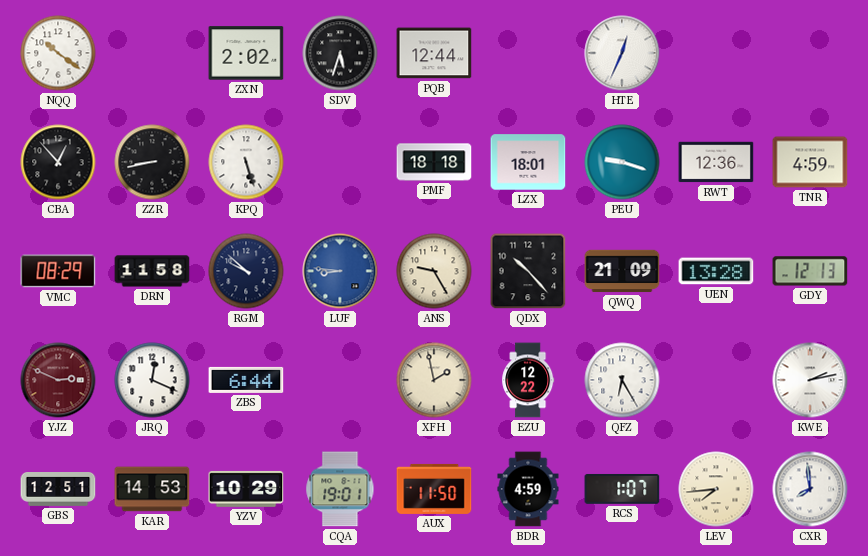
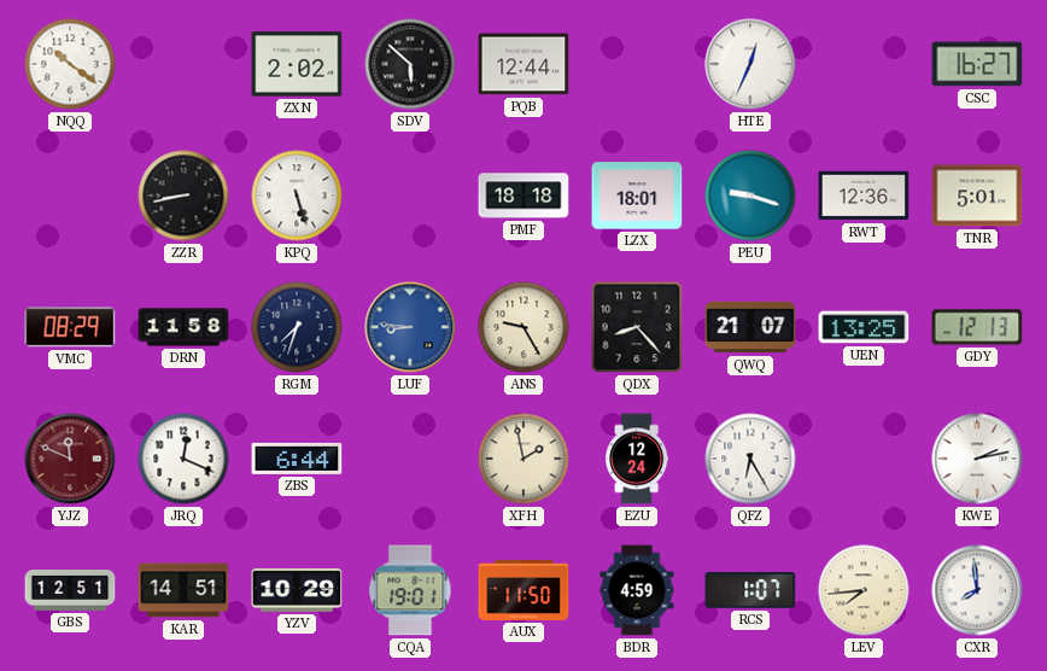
SDV: 5:33 -> 5:52
CSC: none -> 16:27
CBA: 12:53 -> none
TNR: 4:59 -> 5:01
RGM: 9:52 -> 7:33
QDX: 10:23 -> 8:23
QWQ: 21:09 -> 21:07
UEN: 13:28 -> 13:25
YJZ: 2:49 -> 11:49
EZU: 12:22 -> 12:24
KAR: 14:53 -> 14:51
